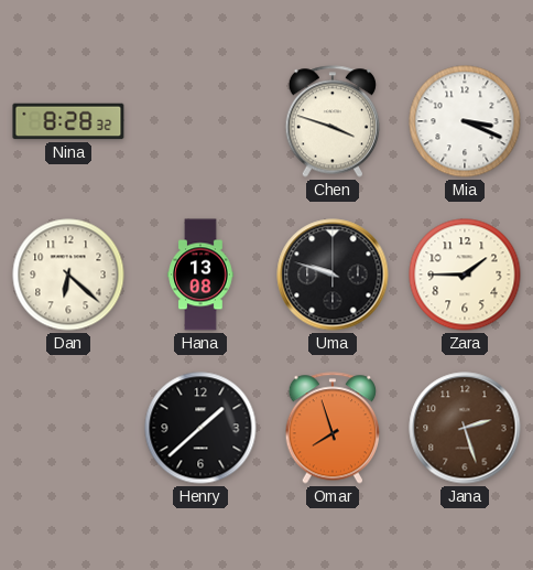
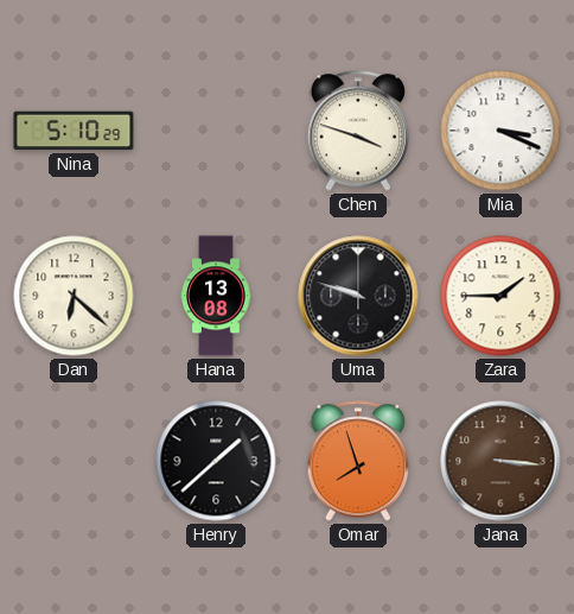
Nina: 8:28 -> 5:10
Jana: 2:27 -> 3:16
